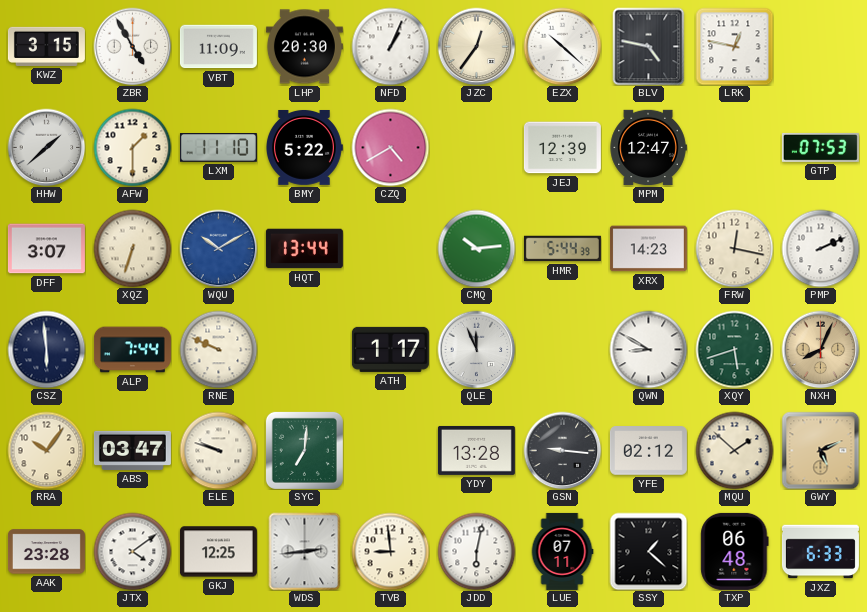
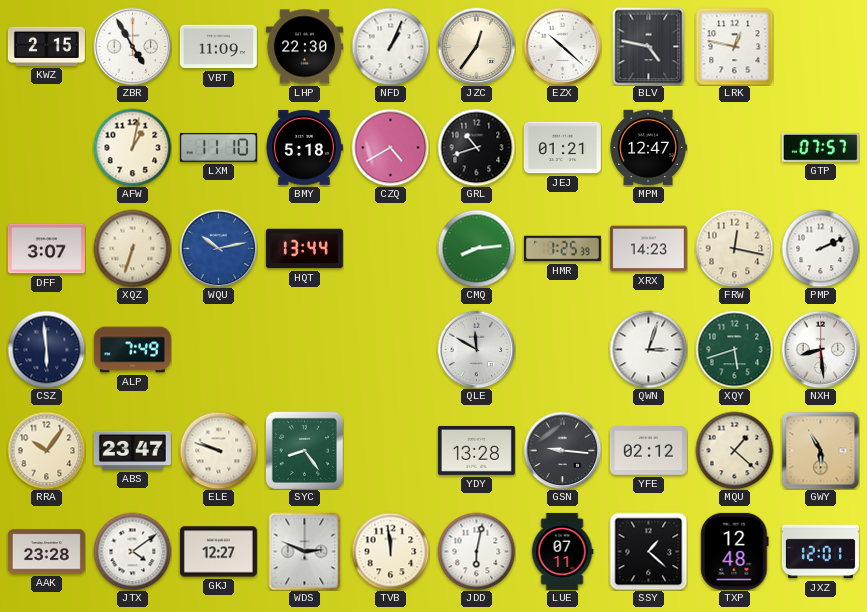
KWZ: 3:15 -> 2:15
LHP: 20:30 -> 22:30
HHW: 1:38 -> none
AFW: 1:30 -> 1:02
BMY: 5:22 -> 5:18
GRL: none -> 10:42
JEJ: 12:39 -> 01:21
GTP: 07:53 -> 07:57
WQU: 10:10 -> 10:13
CMQ: 10:14 -> 8:14
HMR: 5:44 -> 1:25
ALP: 7:44 -> 7:49
RNE: 9:49 -> none
ATH: 1:17 -> none
QLE: 11:56 -> 11:50
QWN: 8:50 -> 3:03
NXH: 8:04 -> 8:29
NXH dial: champagne -> white
ABS: 03:47 -> 23:47
SYC: 7:01 -> 8:24
MQU: 1:52 -> 1:22
GWY: 5:11 -> 5:55
GKJ: 12:25 -> 12:27
WDS: 2:44 -> 2:49
TVB: 8:59 -> 11:59
TXP: 06:48 -> 12:48
JXZ: 6:33 -> 12:01
